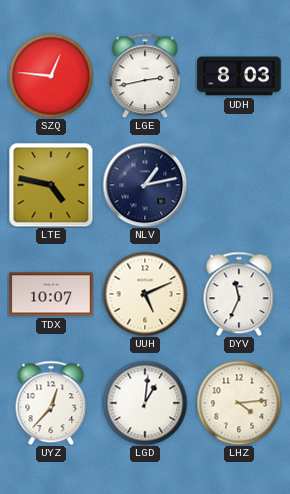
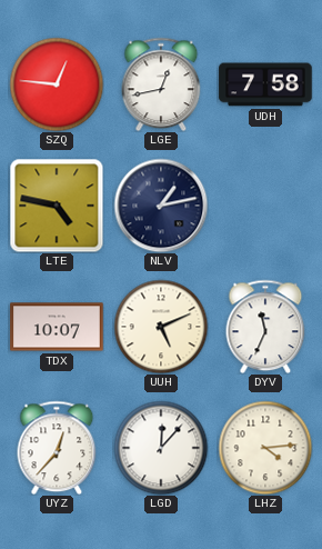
LGE: 2:43 -> 12:43
UDH: 8:03 -> 7:58
LGD: 1:01 -> 12:07
